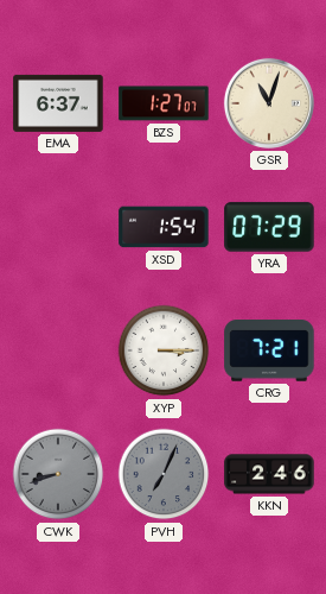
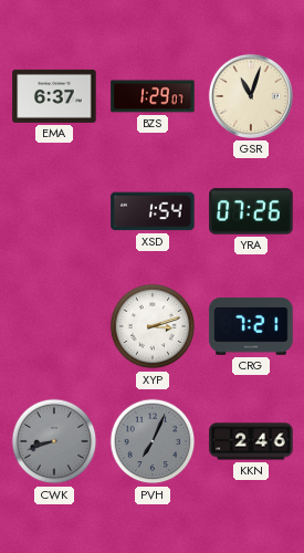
BZS: 1:27 -> 1:29
YRA: 07:29 -> 07:26
XYP: 3:15 -> 3:12
